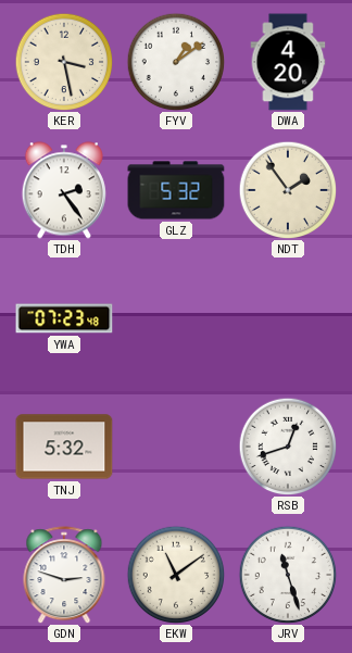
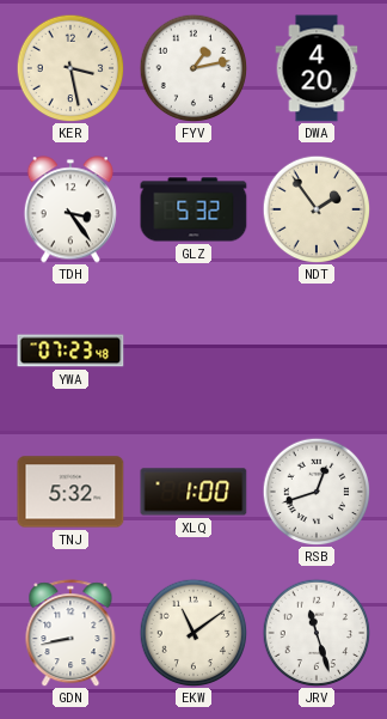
FYV: 1:09 -> 1:13
TDH: 2:24 -> 3:24
XLQ: none -> 1:00
GDN: 2:48 -> 8:43
